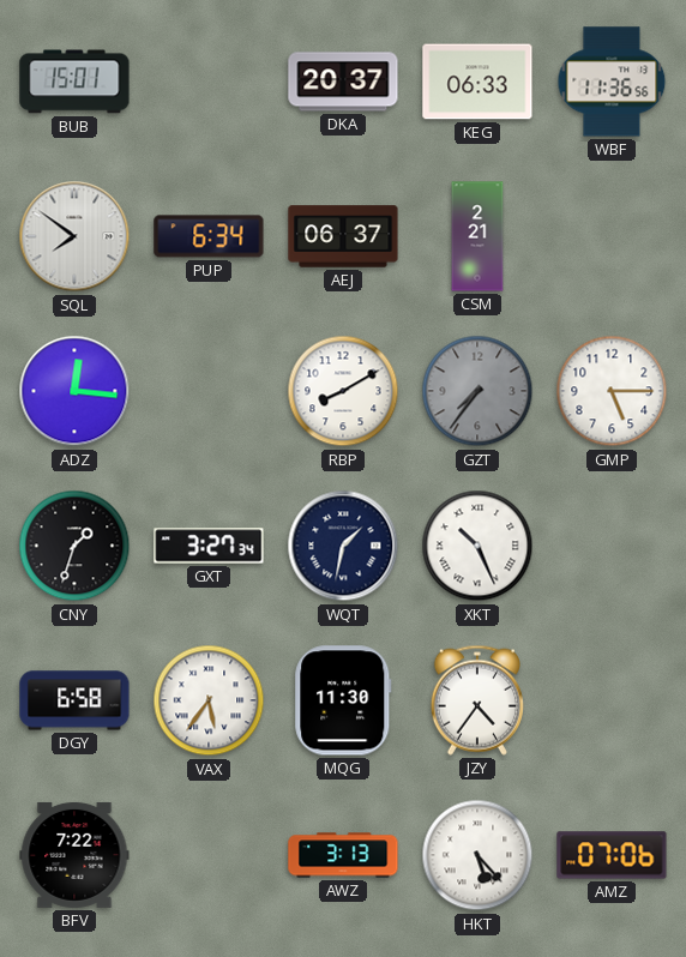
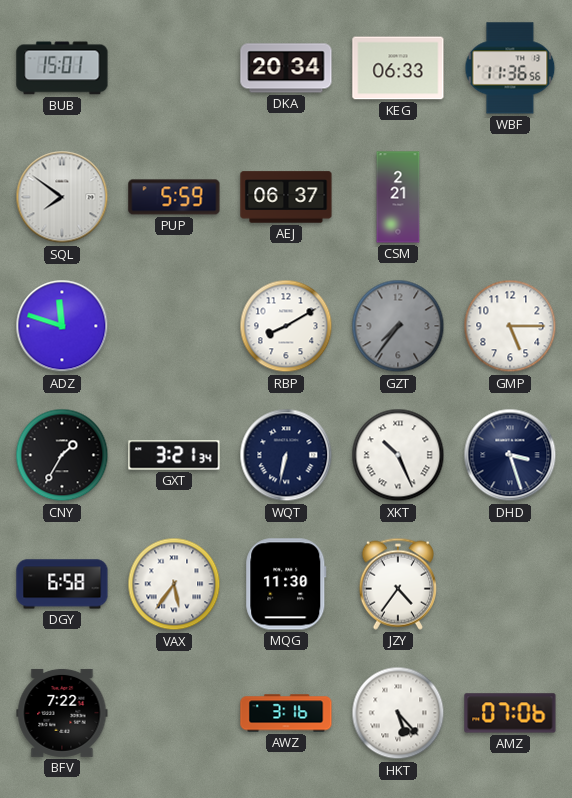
DKA: 20:37 -> 20:34
PUP: 6:34 -> 5:59
ADZ: 12:16 -> 11:48
CNY: 1:33 -> 1:35
GXT: 3:27 -> 3:21
WQT: 1:32 -> 6:32
DHD: none -> 3:27
AWZ: 3:13 -> 3:16
